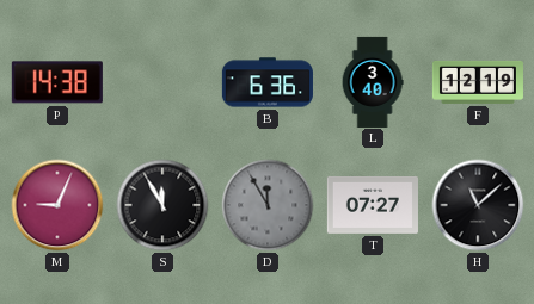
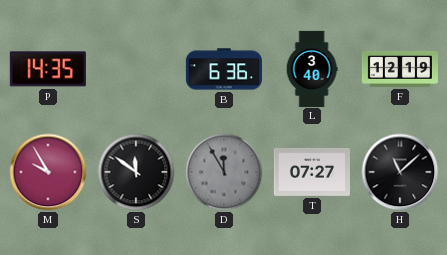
P: 14:38 -> 14:35
M: 9:04 -> 9:55
S: 11:55 -> 11:51
